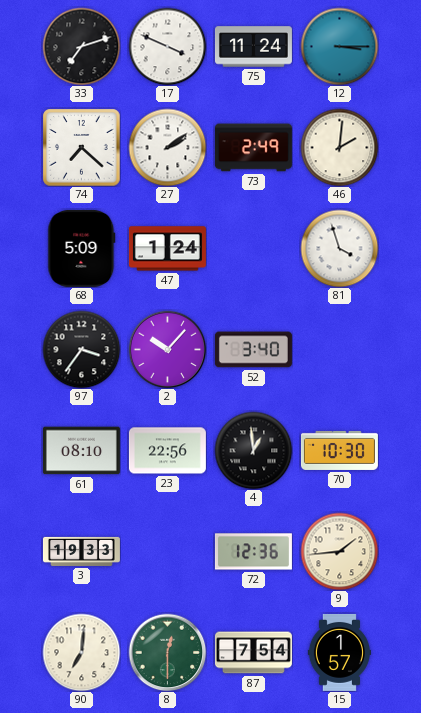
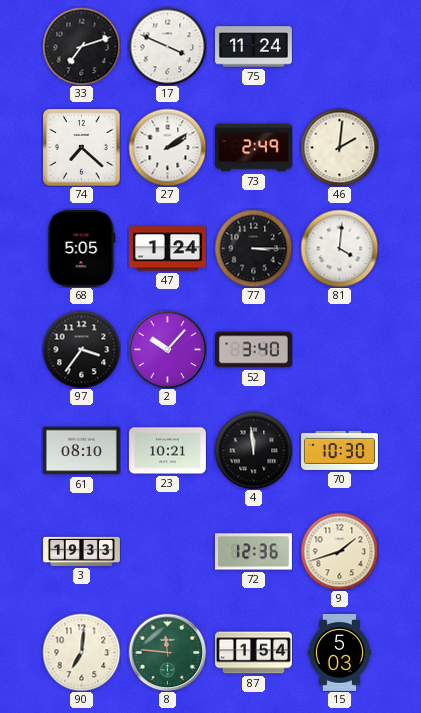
12: 3:15 -> none
68: 5:09 -> 5:05
77: none -> 3:15
81: 3:57 -> 4:01
23: 22:56 -> 10:21
4: 12:59 -> 11:59
9: 1:44 -> 1:42
8: 12:30 -> 11:46
87: 7:54 -> 1:54
15: 1:57 -> 5:03
